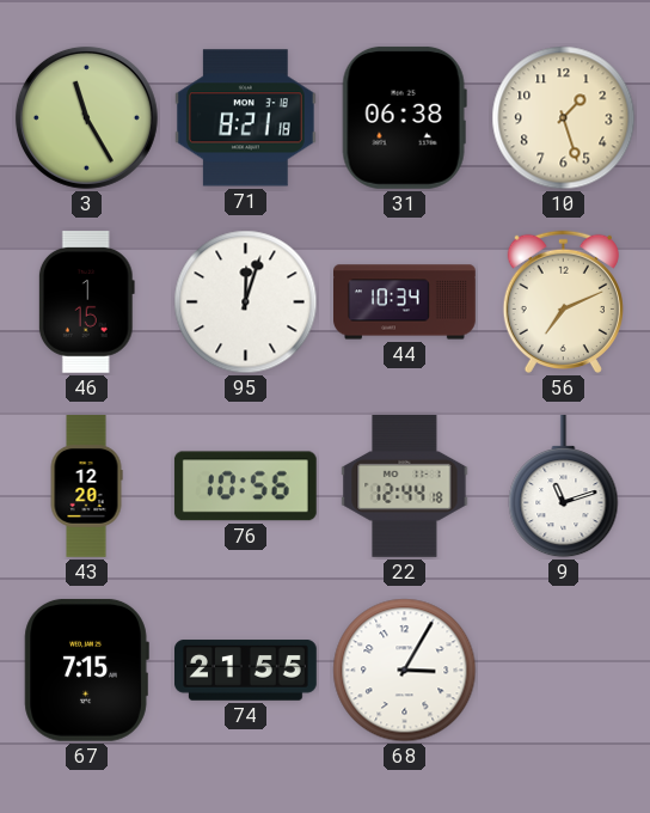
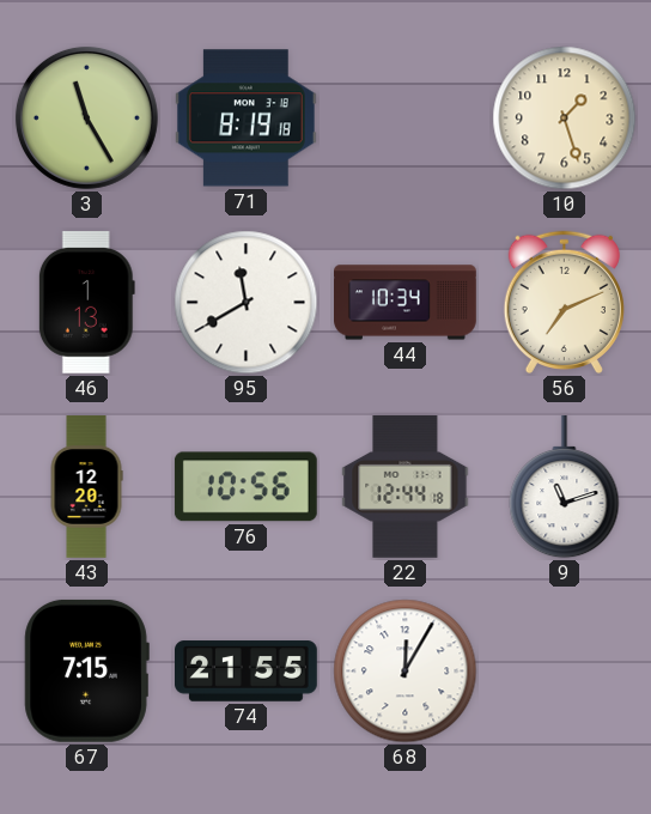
71: 8:21 -> 8:19
31: 06:38 -> none
46: 1:15 -> 1:13
95: 12:03 -> 11:40
68: 3:05 -> 12:05
